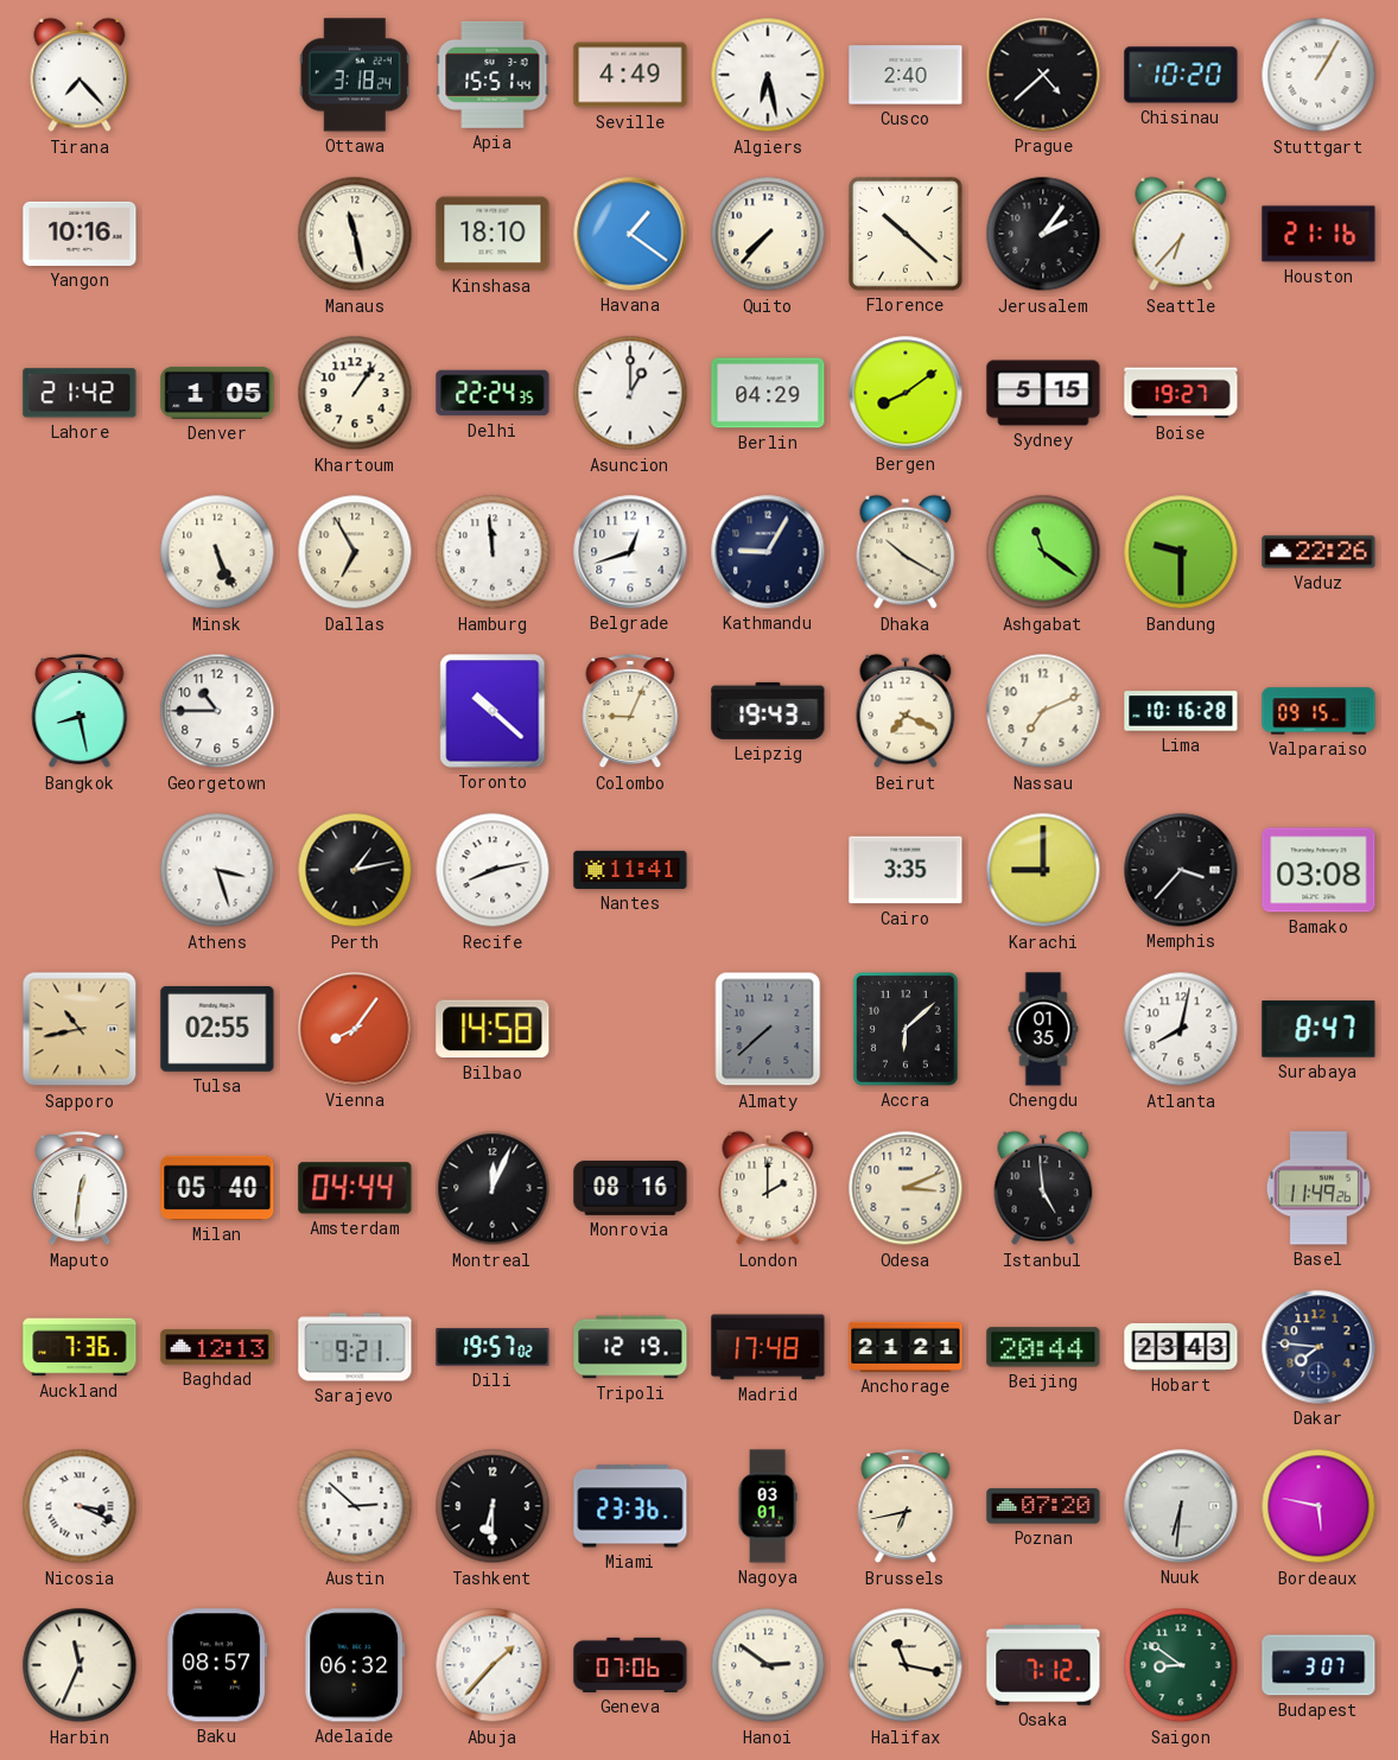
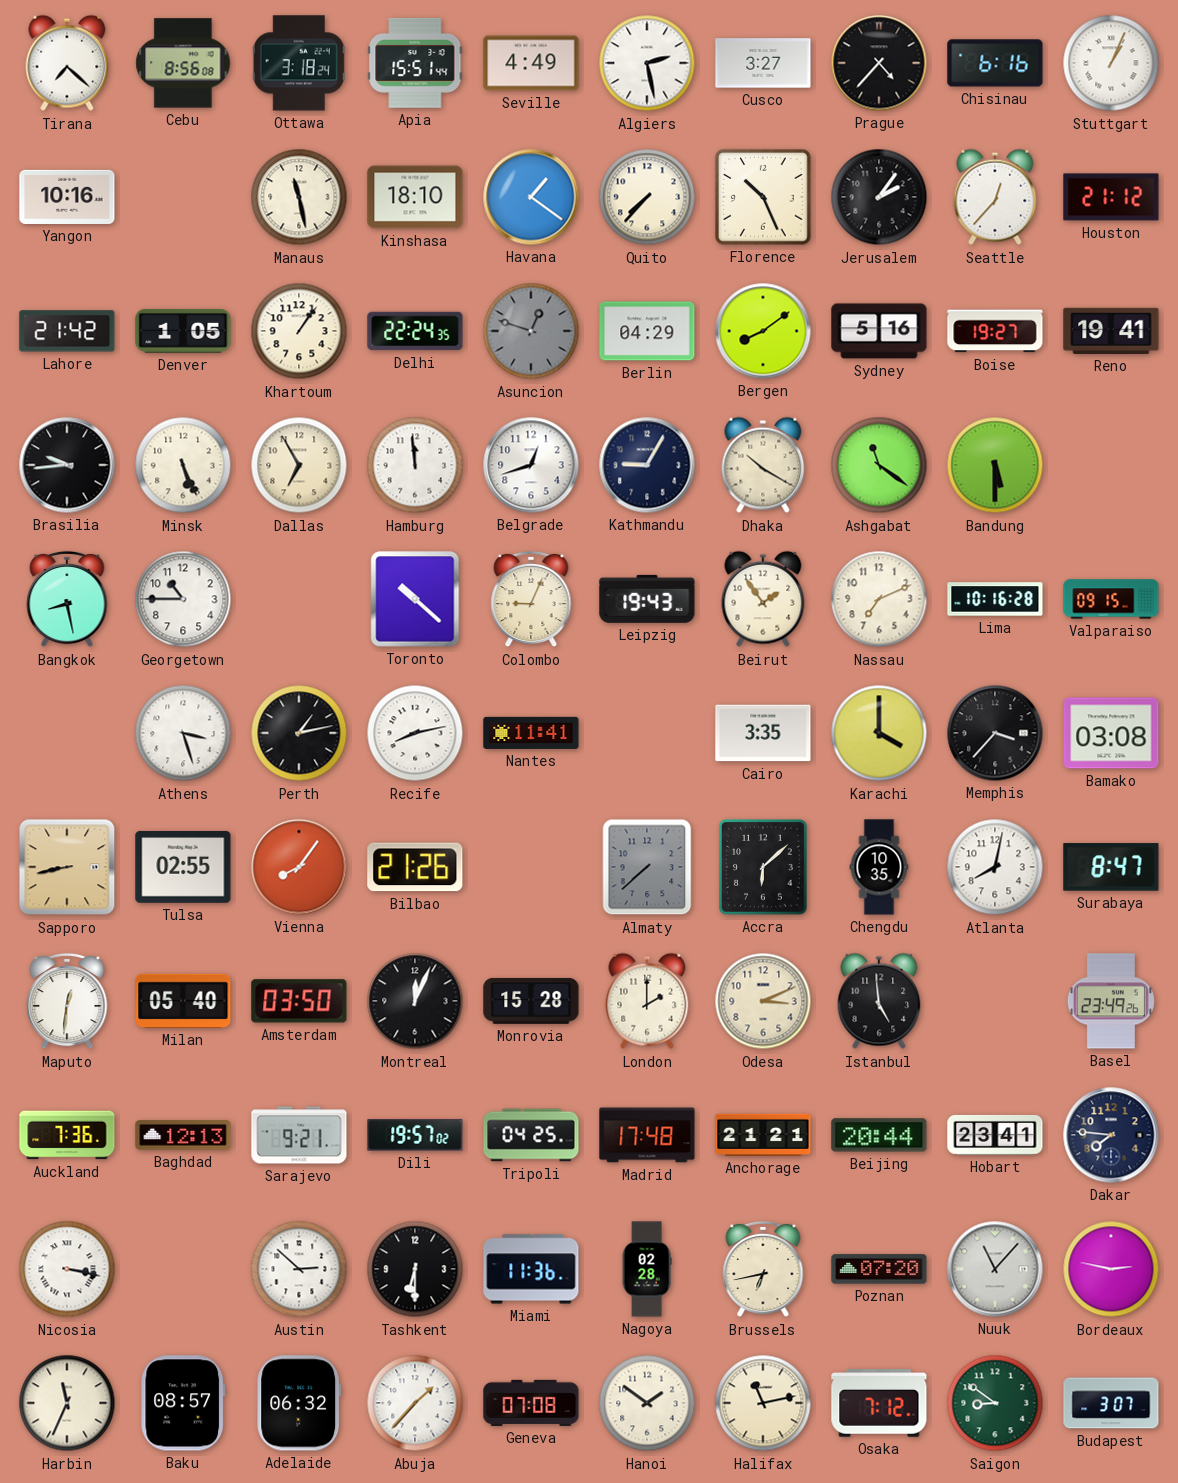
Tirana: 7:23 -> 7:22
Cebu: none -> 8:56
Algiers: 6:28 -> 2:28
Cusco: 2:40 -> 3:27
Prague: 4:38 -> 4:37
Chisinau: 10:20 -> 6:16
Stuttgart: 1:05 -> 1:04
Florence: 10:22 -> 10:26
Seattle: 6:37 -> 12:37
Houston: 21:16 -> 21:12
Asuncion: 1:00 -> 12:48
Asuncion dial: white -> grey
Sydney: 5:15 -> 5:16
Reno: none -> 19:41
Brasilia: none -> 9:44
Bandung: 9:30 -> 5:30
Vaduz: 22:26 -> none
Beirut: 7:19 -> 1:54
Karachi: 9:00 -> 4:00
Sapporo: 10:43 -> 8:43
Bilbao: 14:58 -> 21:26
Chengdu: 01:35 -> 10:35
Amsterdam: 04:44 -> 03:50
Monrovia: 08:16 -> 15:28
Basel: 11:49 -> 23:49
Tripoli: 12:19 -> 04:25
Hobart: 23:43 -> 23:41
Nicosia: 3:19 -> 3:17
Miami: 23:36 -> 11:36
Nagoya: 03:01 -> 02:28
Nuuk: 6:31 -> 11:07
Bordeaux: 5:47 -> 2:47
Geneva: 07:06 -> 07:08
Hanoi: 2:51 -> 1:51
Halifax: 11:17 -> 11:13
